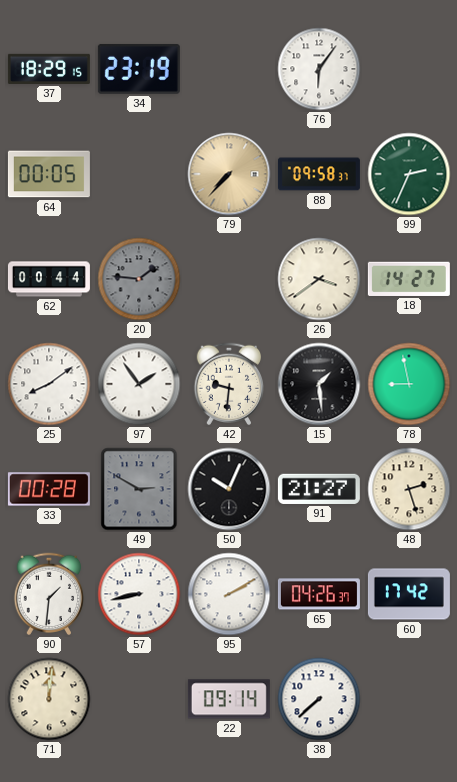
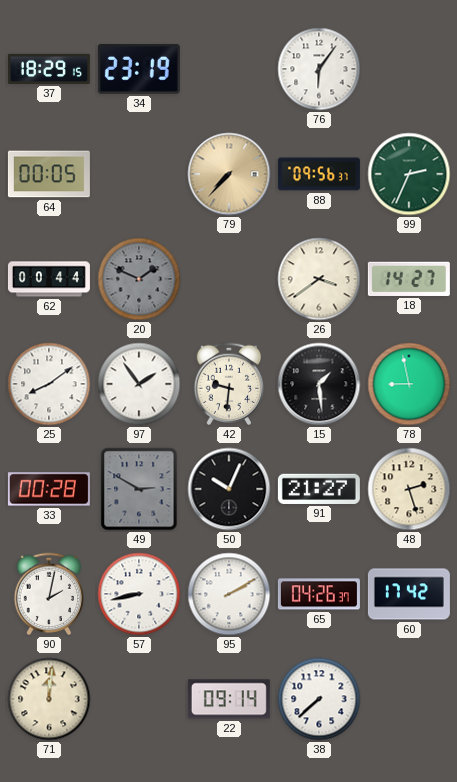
88: 09:58 -> 09:56
20: 1:46 -> 1:49
90: 1:31 -> 2:02
